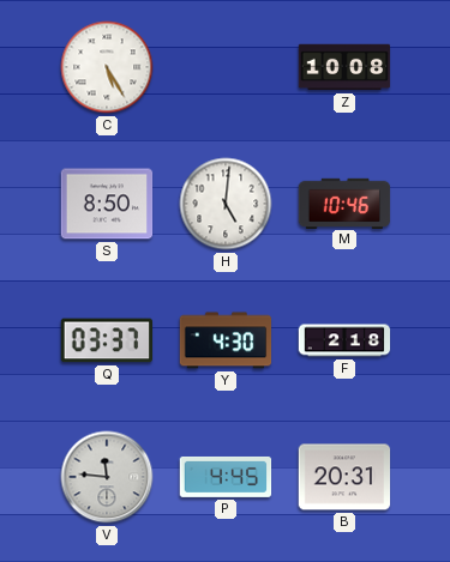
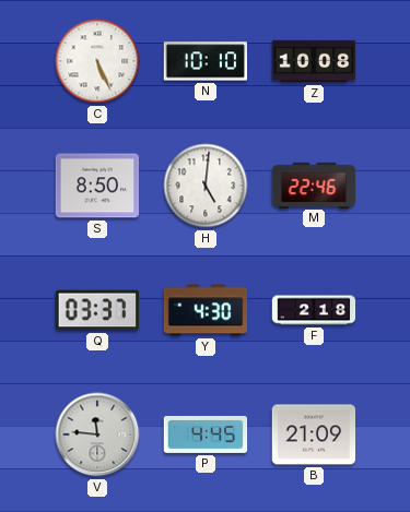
C: 5:25 -> 5:26
N: none -> 10:10
M: 10:46 -> 22:46
B: 20:31 -> 21:09
